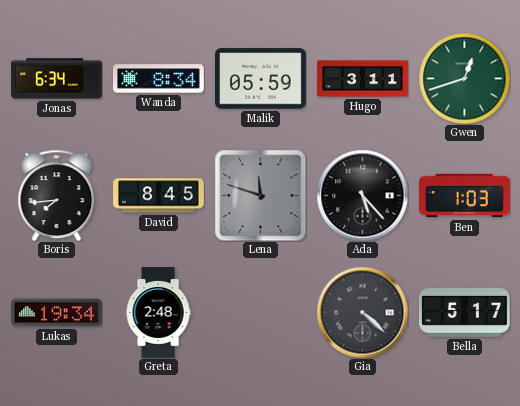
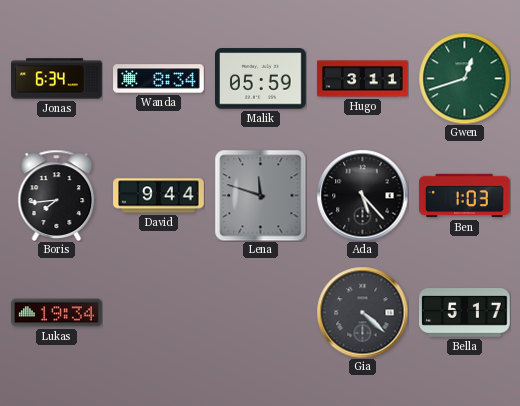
David: 8:45 -> 9:44
Greta: 2:48 -> none
